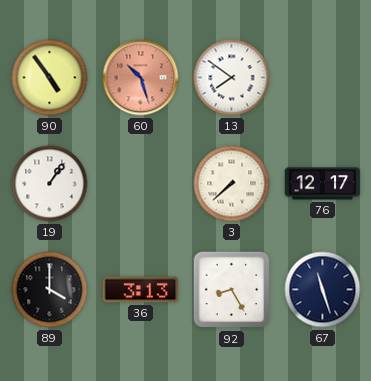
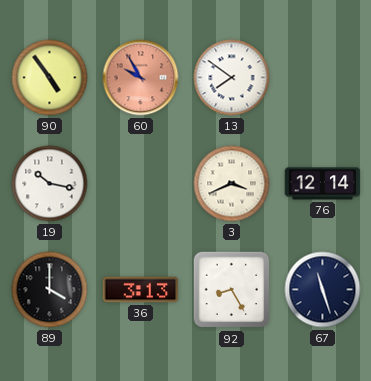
60: 10:27 -> 9:55
19: 1:06 -> 10:17
3: 7:38 -> 3:41
76: 12:17 -> 12:14
